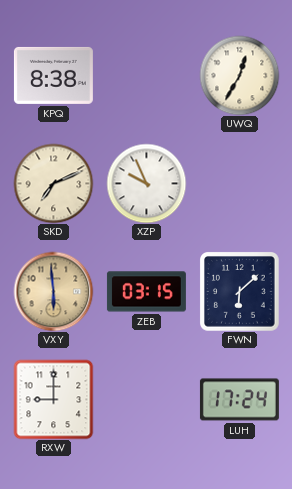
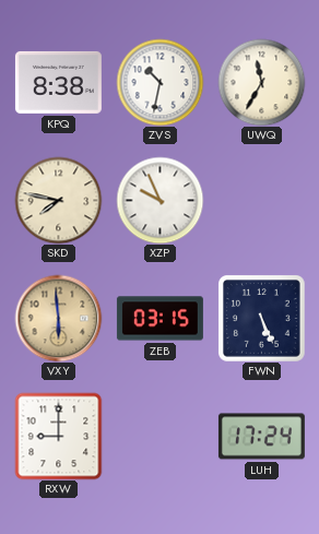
ZVS: none -> 10:32
UWQ: 12:35 -> 11:35
SKD: 7:11 -> 7:47
FWN: 6:08 -> 5:26
